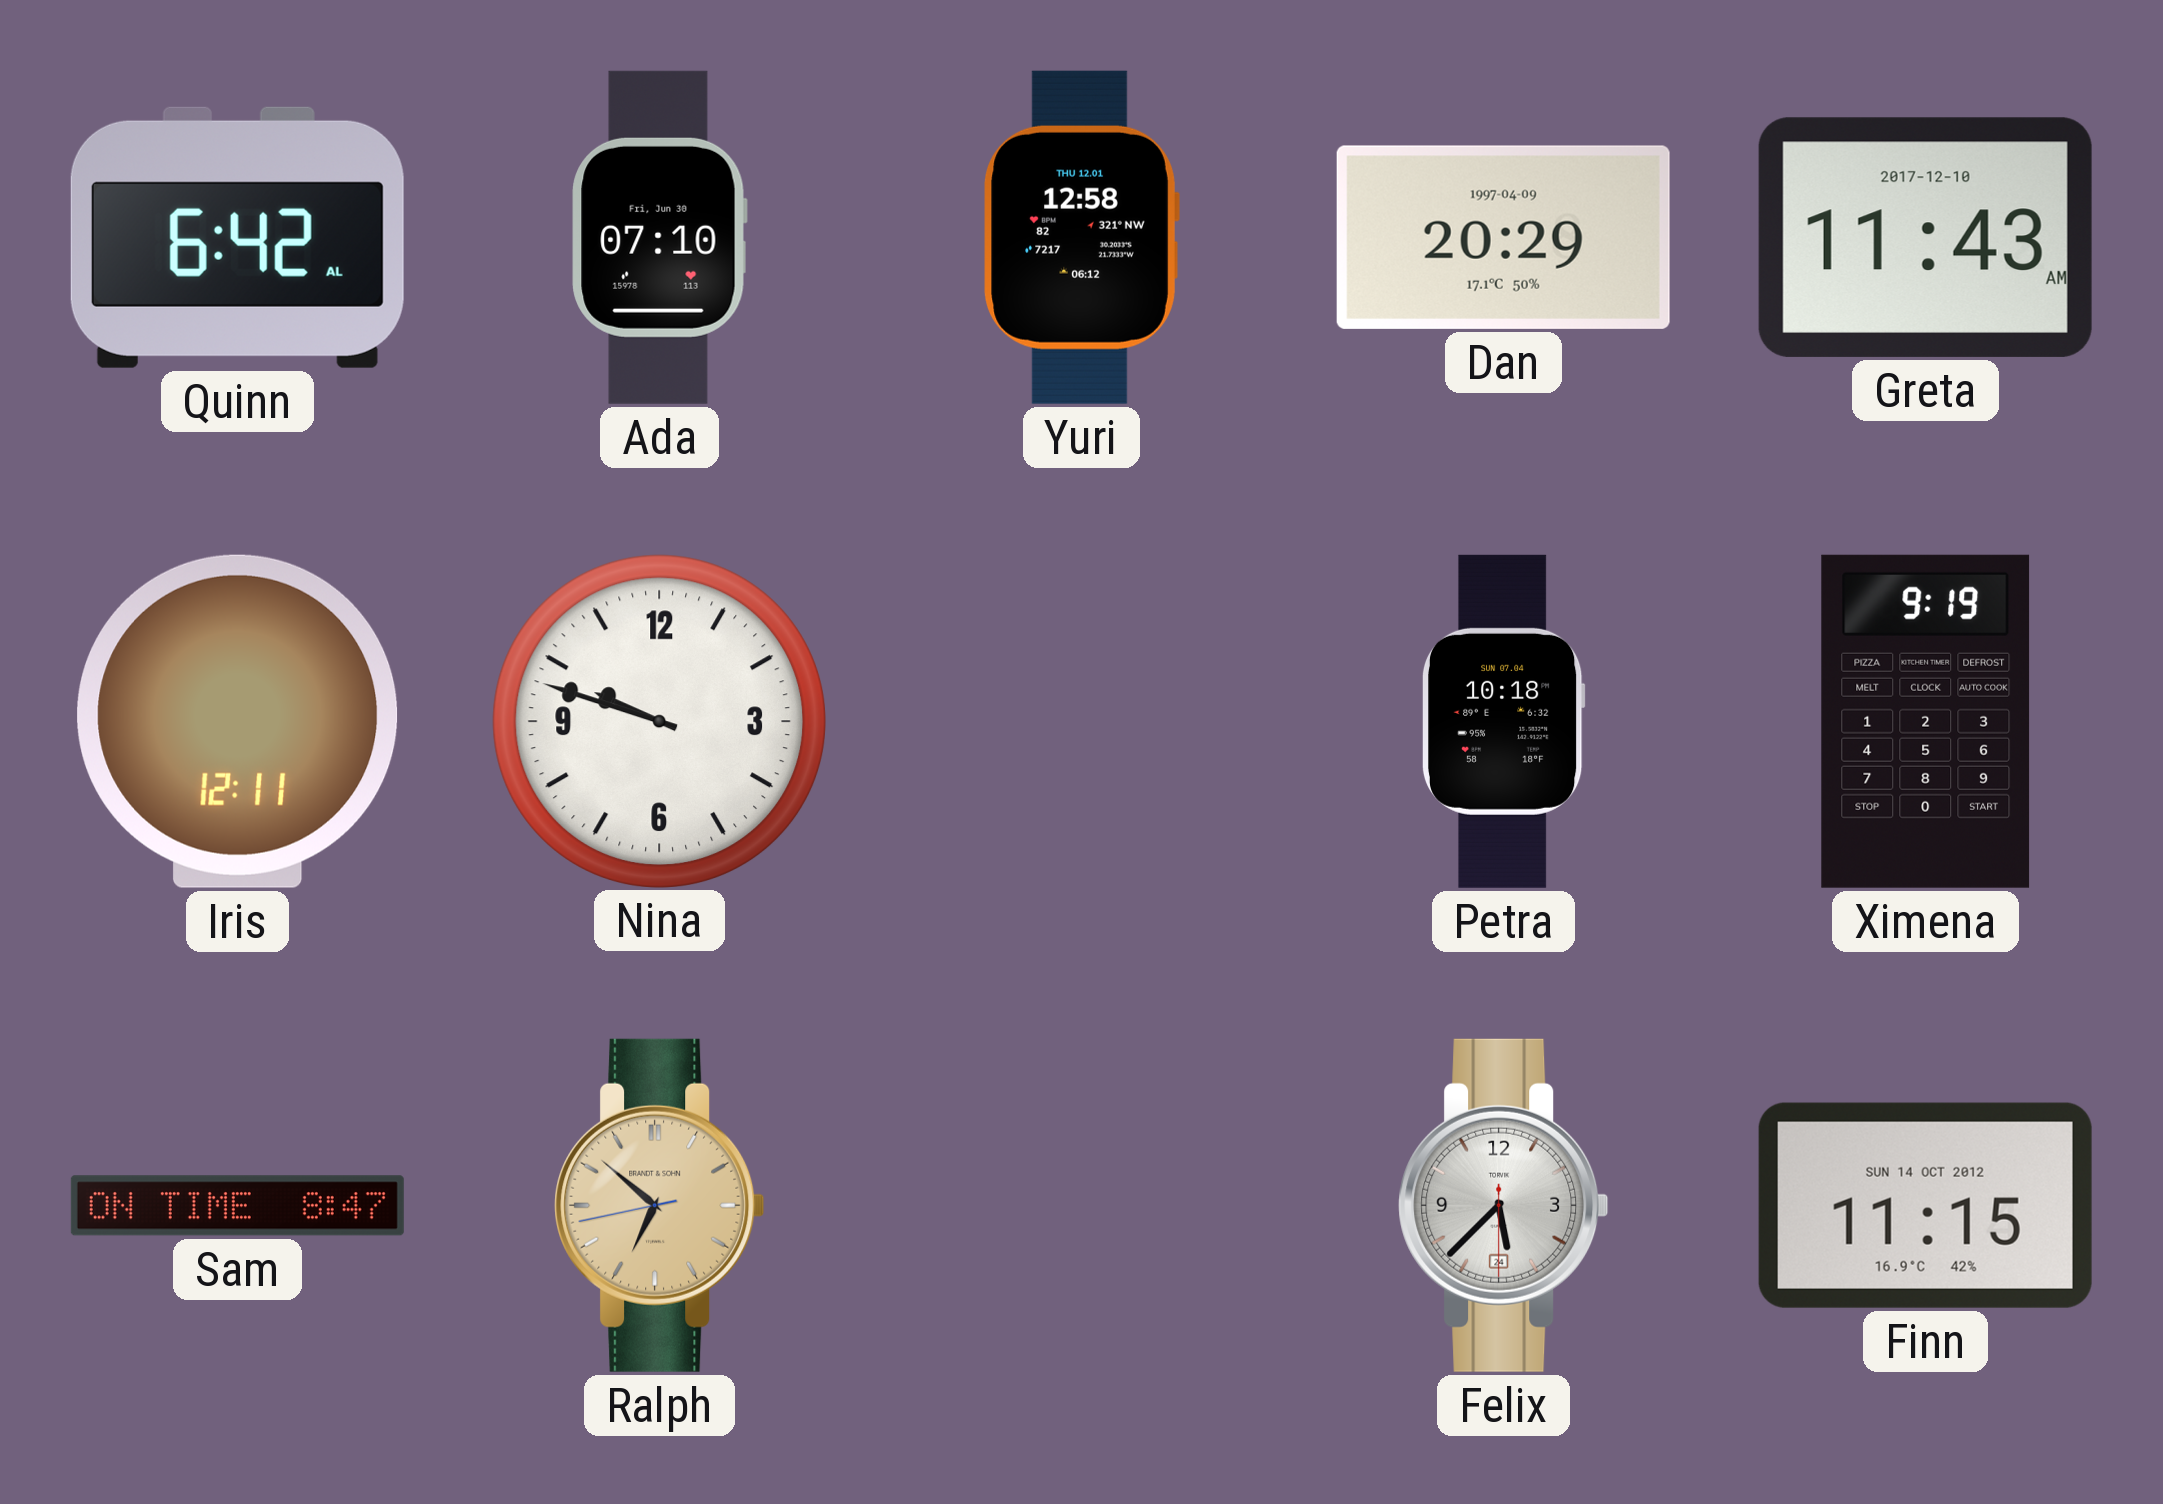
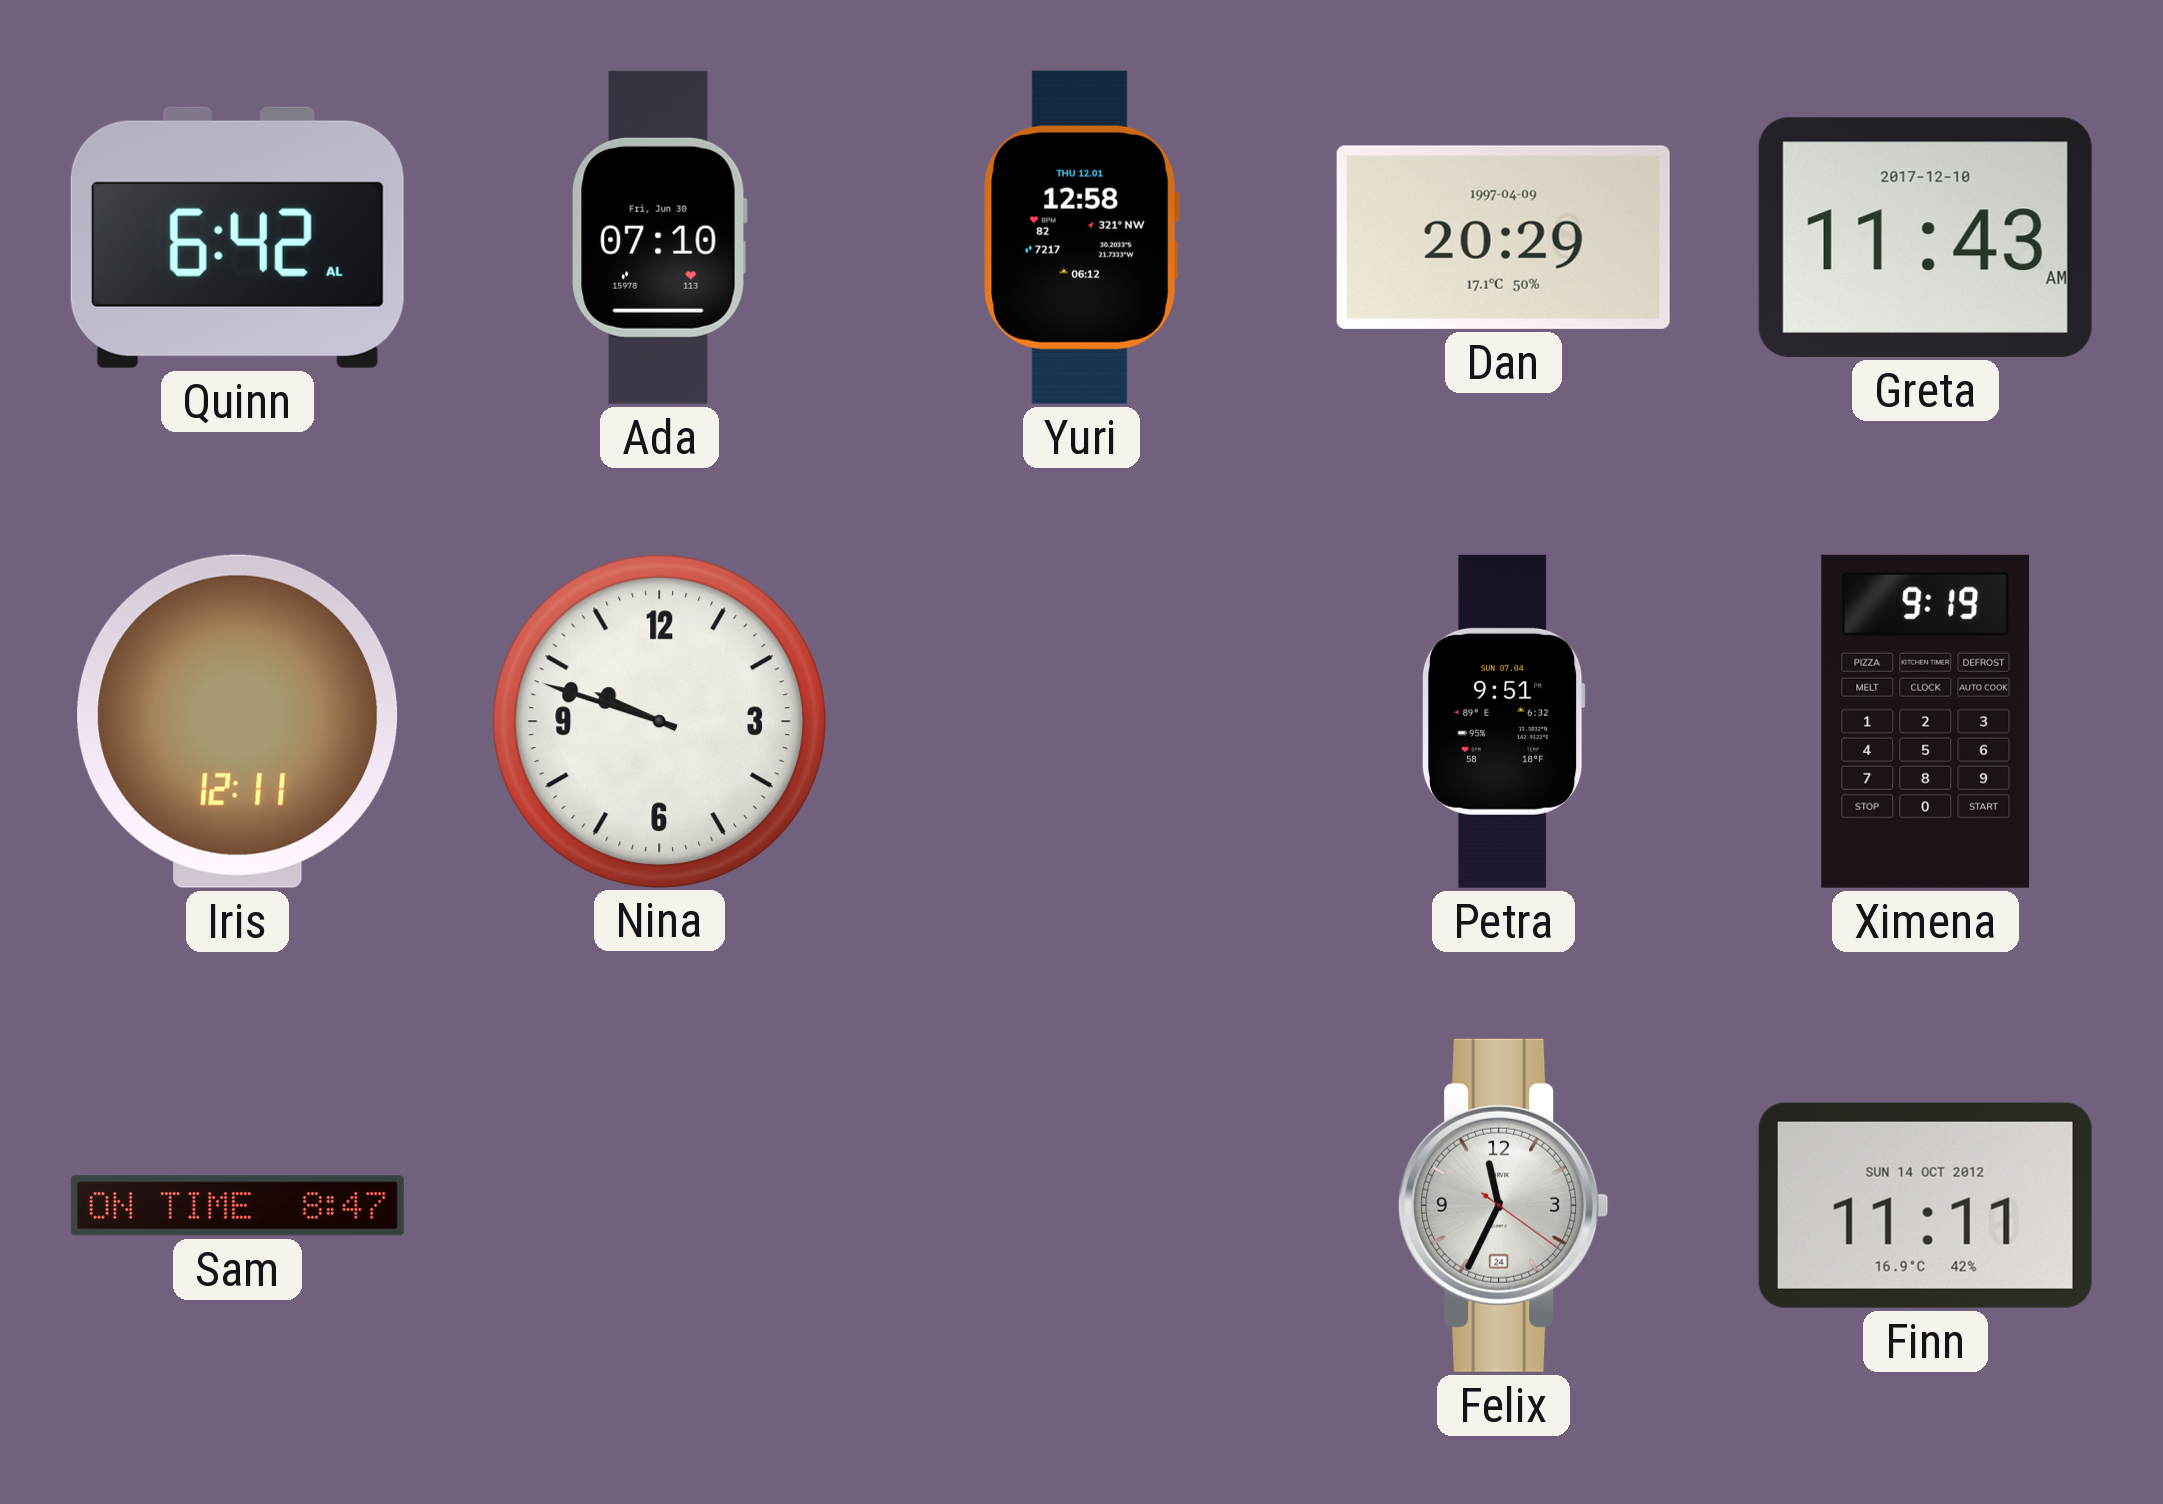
Petra: 10:18 -> 9:51
Ralph: 6:51 -> none
Felix: 5:37 -> 11:34
Finn: 11:15 -> 11:11
